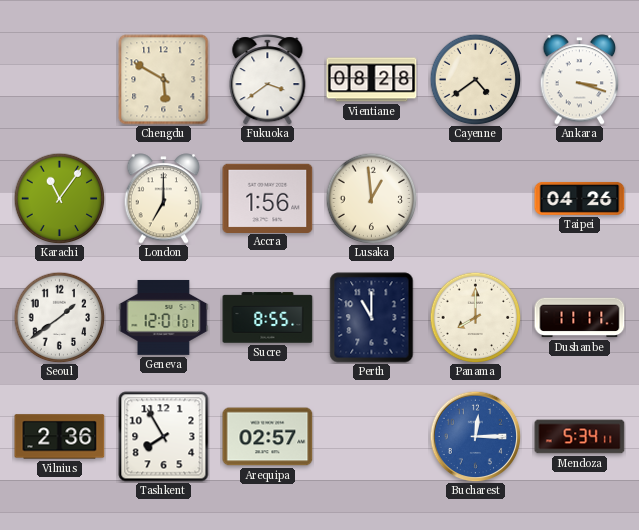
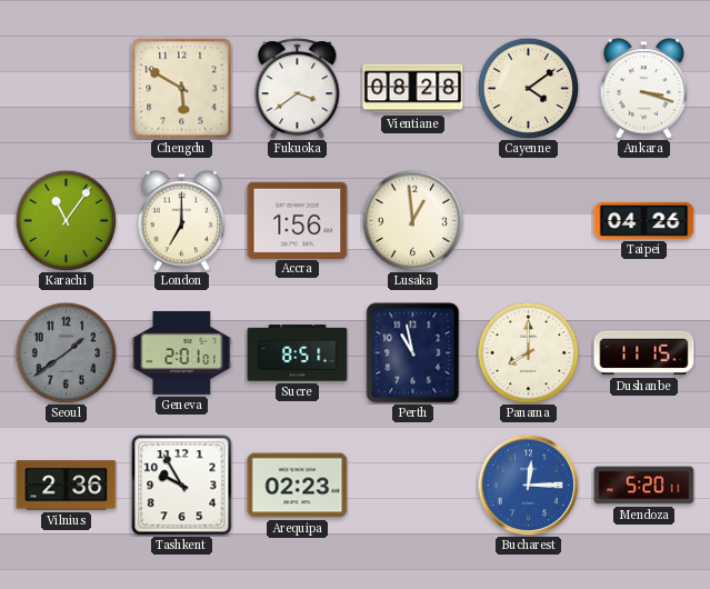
Cayenne: 4:39 -> 4:09
Seoul dial: white -> grey
Geneva: 12:01 -> 2:01
Sucre: 8:55 -> 8:51
Perth: 11:00 -> 10:58
Dushanbe: 11:11 -> 11:15
Tashkent: 7:55 -> 9:55
Arequipa: 02:57 -> 02:23
Mendoza: 5:34 -> 5:20
